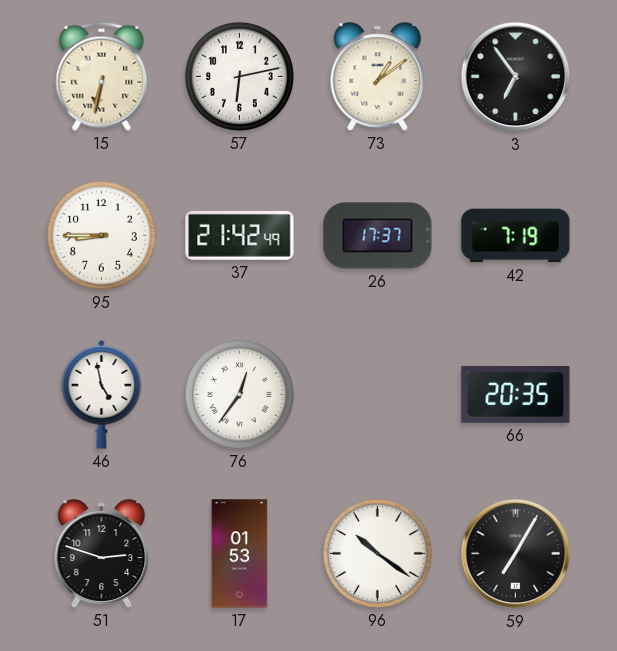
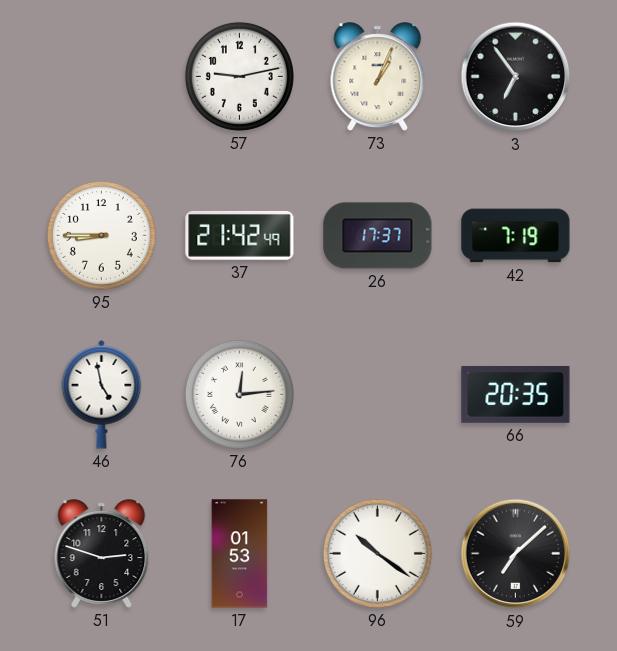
15: 6:32 -> none
57: 6:13 -> 9:13
73: 1:09 -> 1:04
76: 12:36 -> 12:14
59: 7:05 -> 7:08
